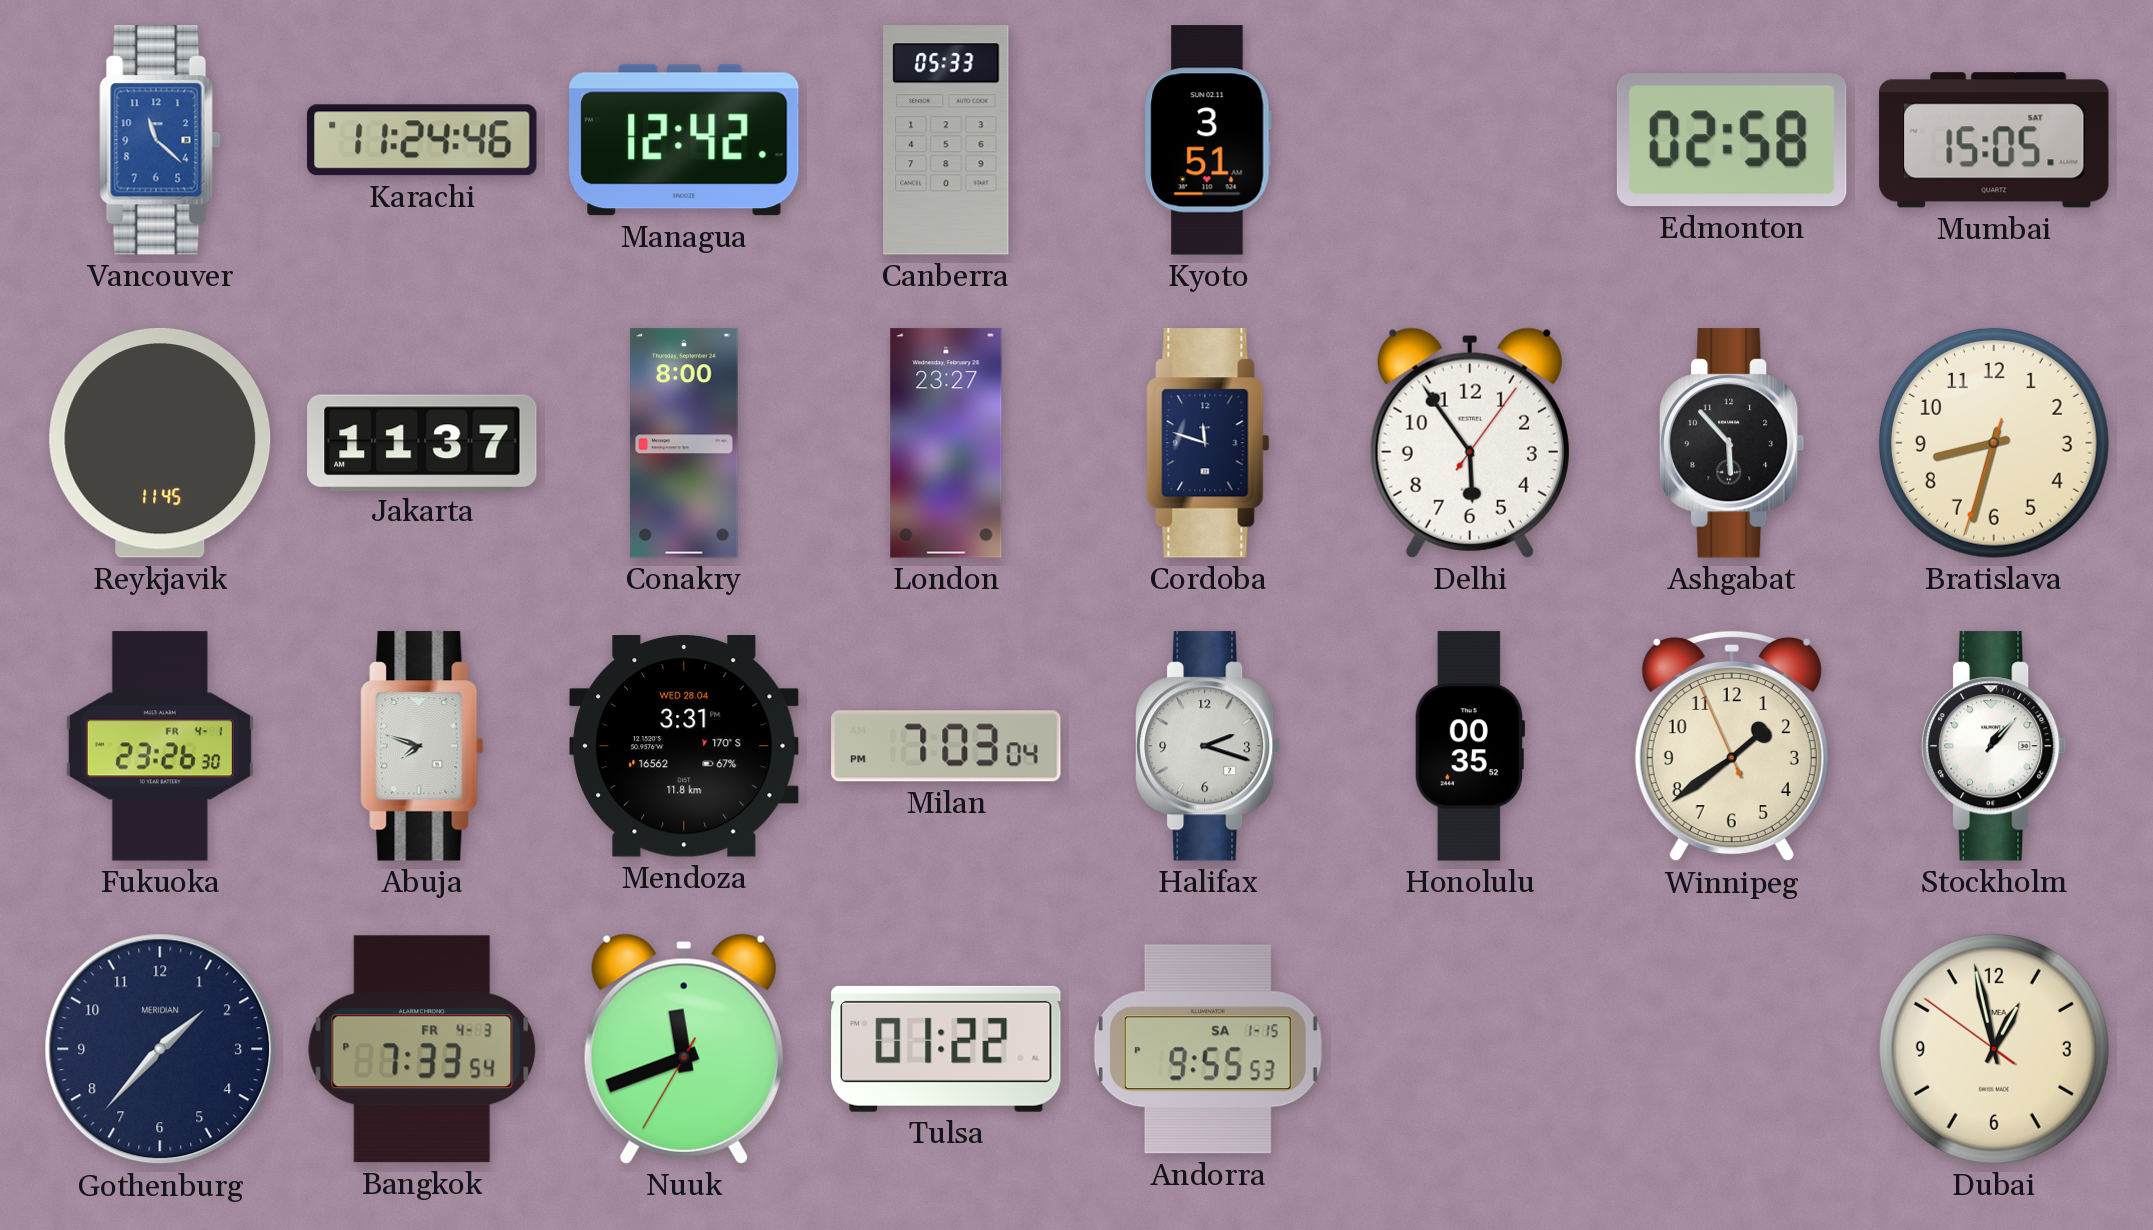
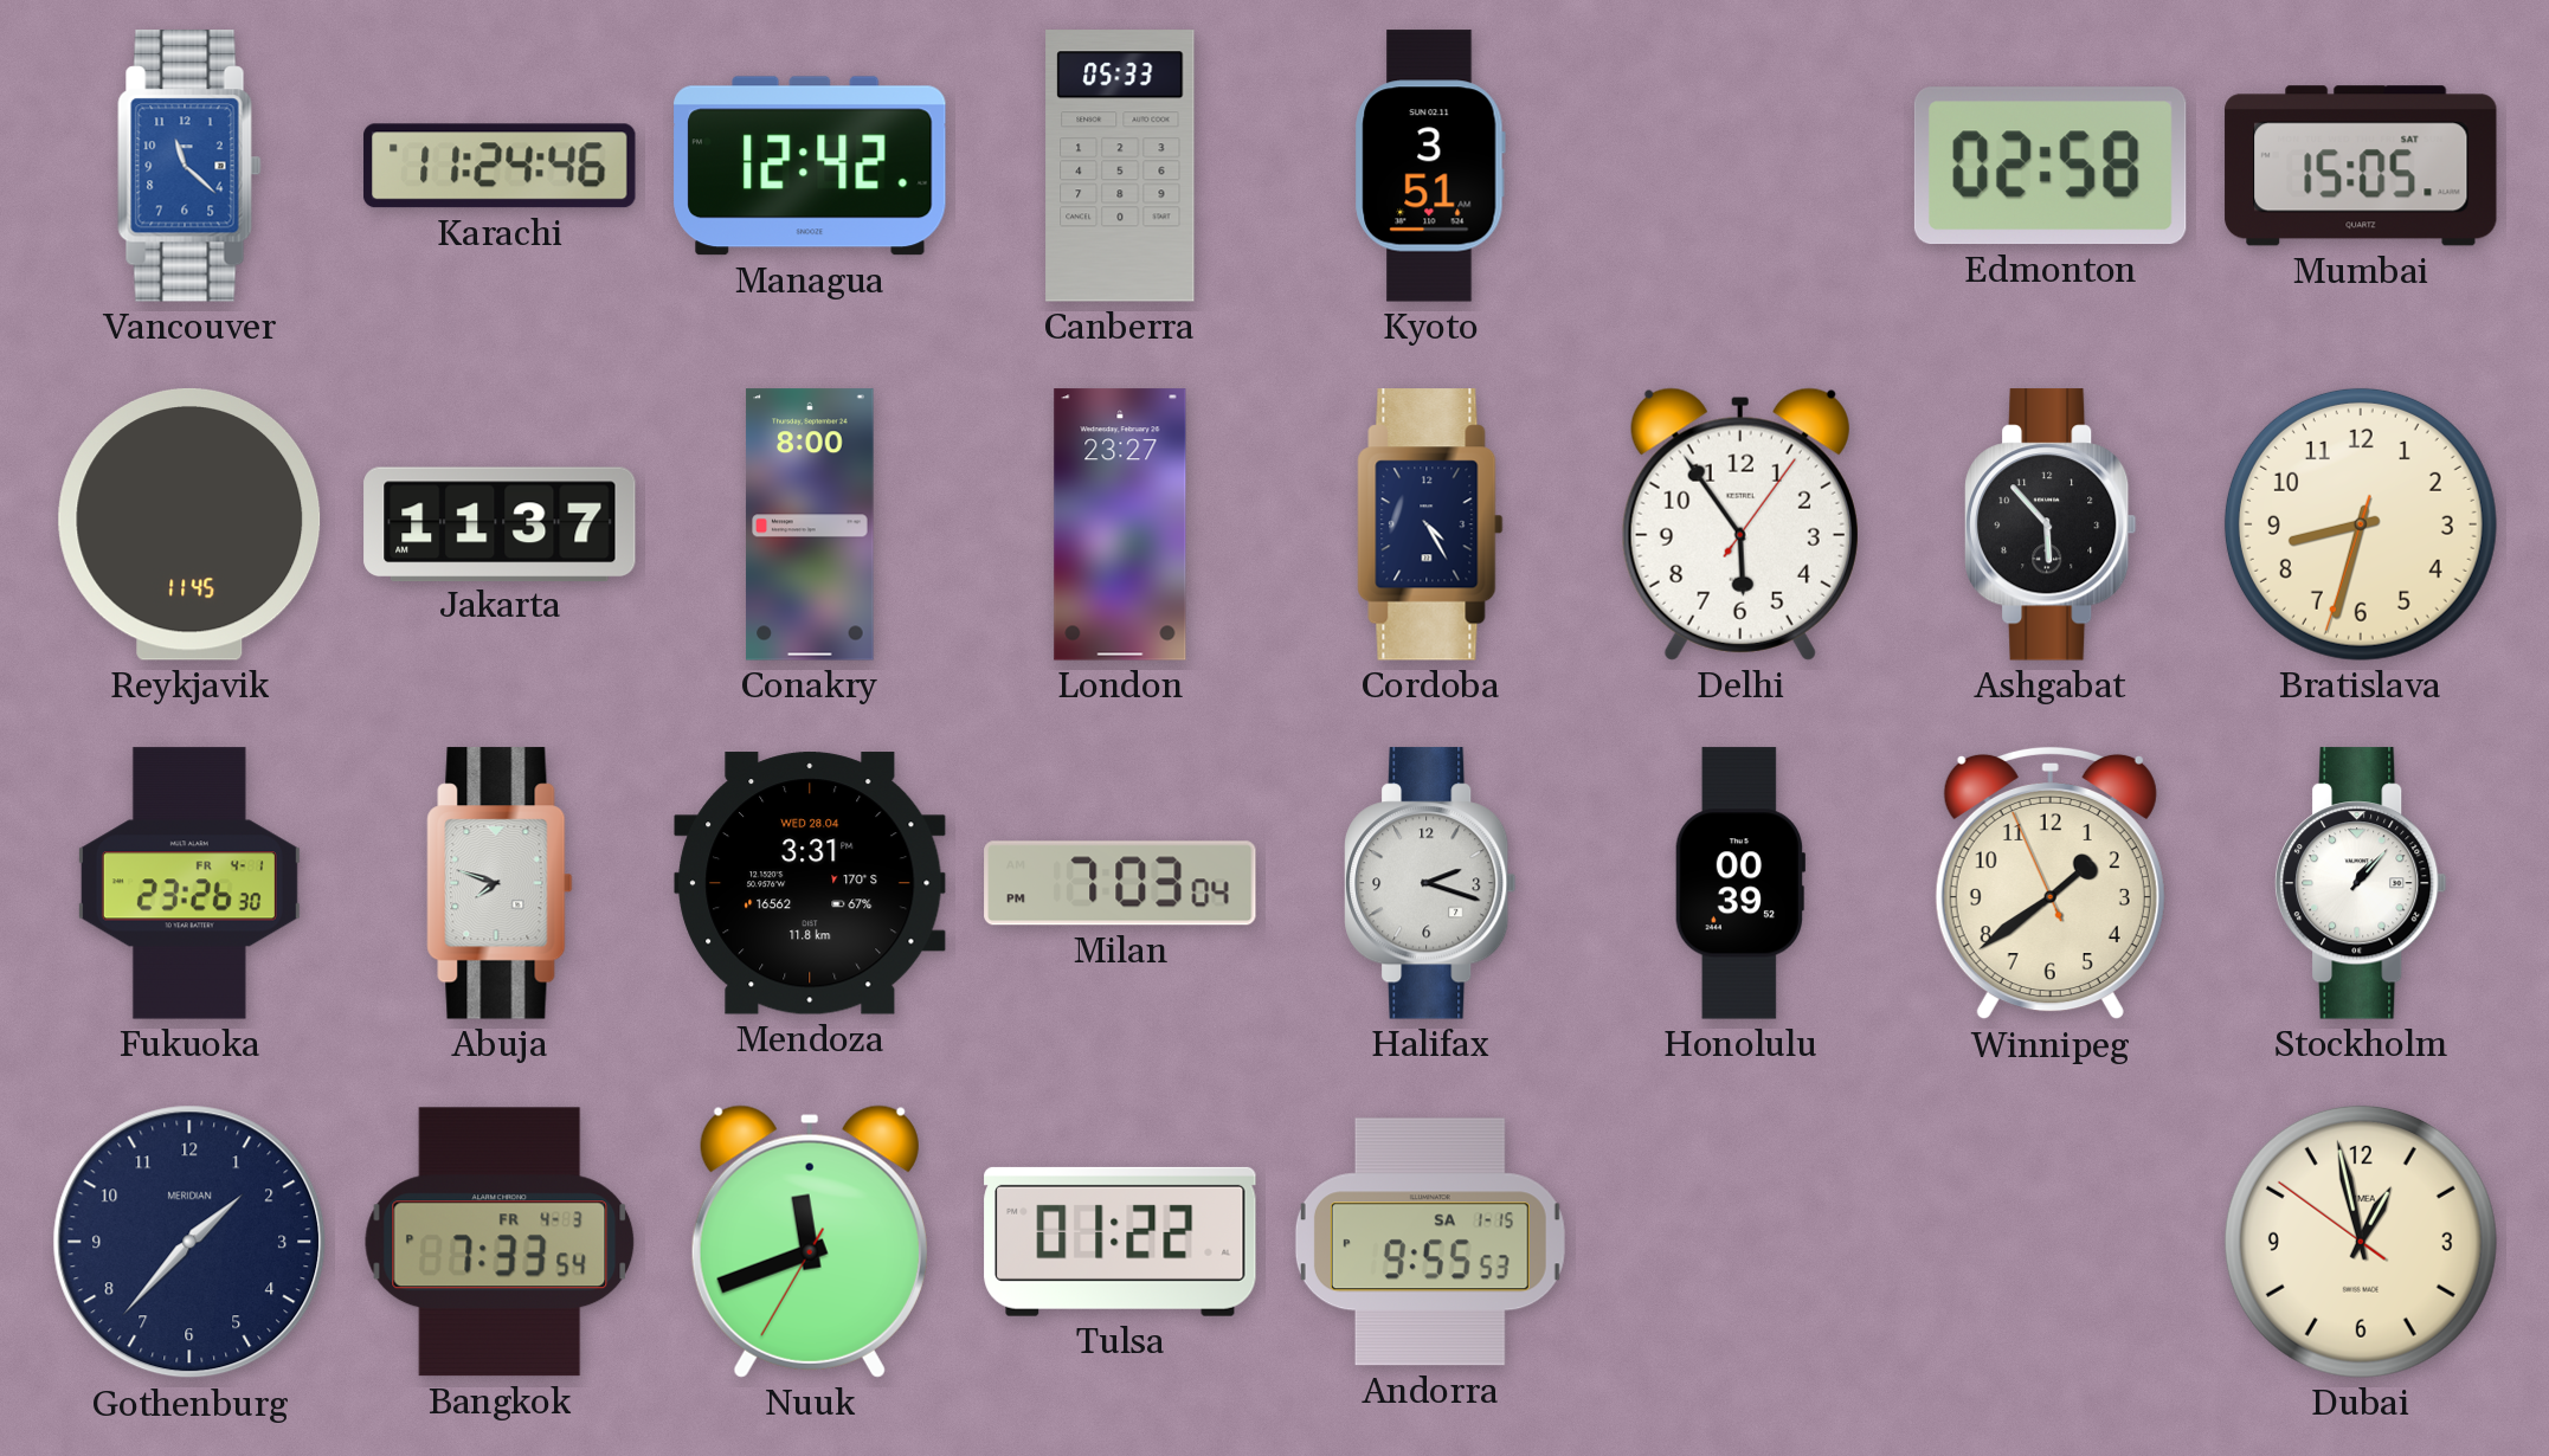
Cordoba: 11:48 -> 4:25
Honolulu: 00:35 -> 00:39
